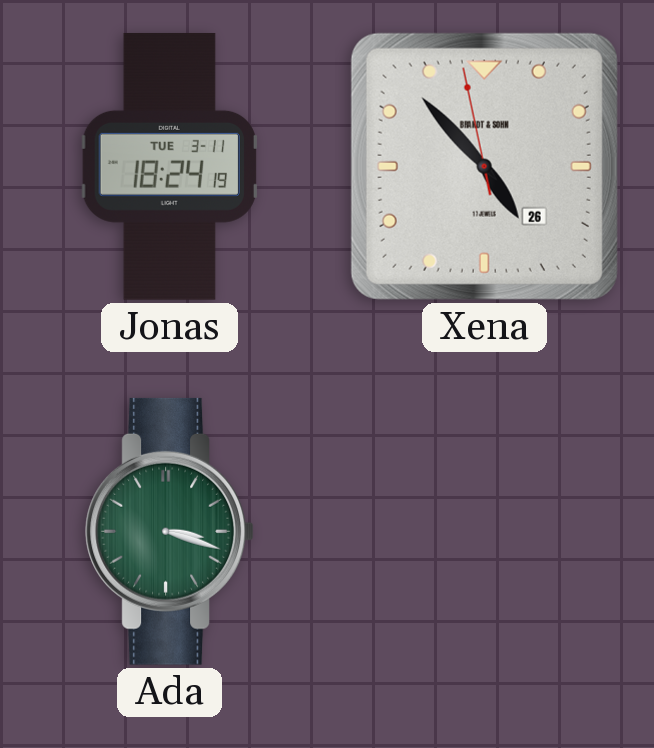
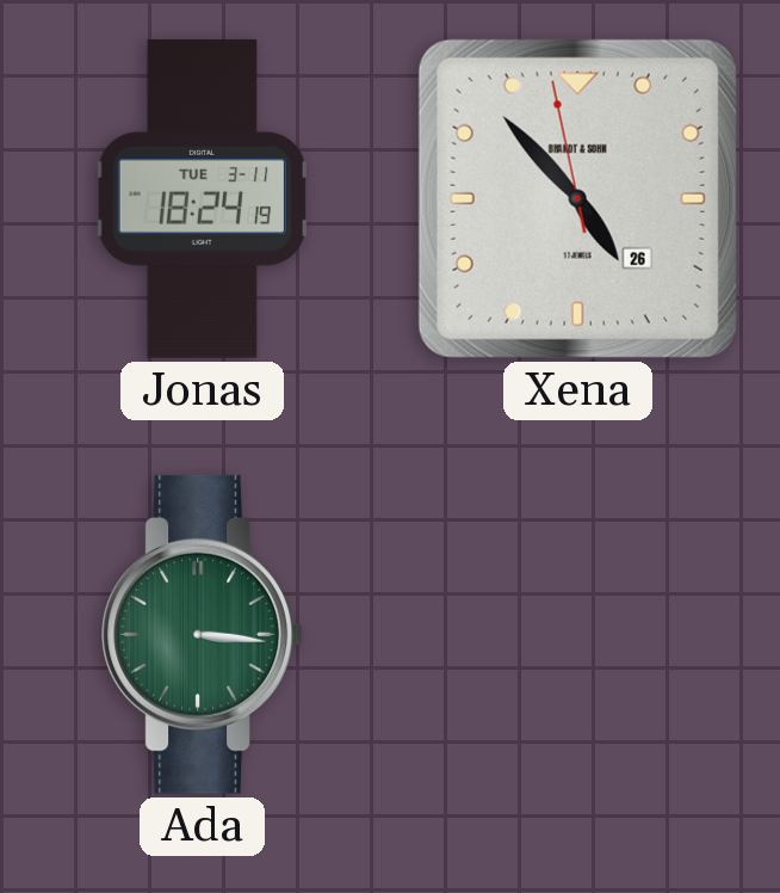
Ada: 3:18 -> 3:16
